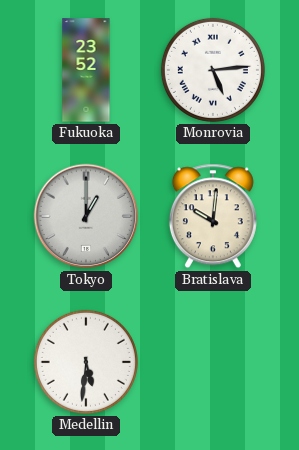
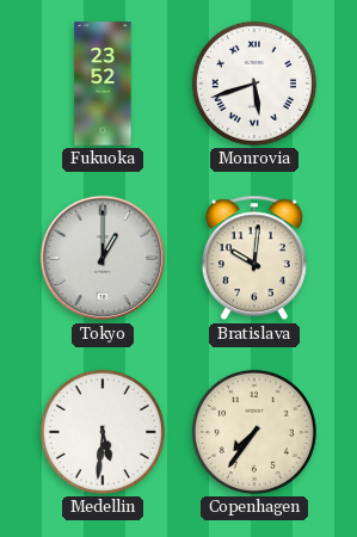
Monrovia: 5:14 -> 5:42
Copenhagen: none -> 7:36
